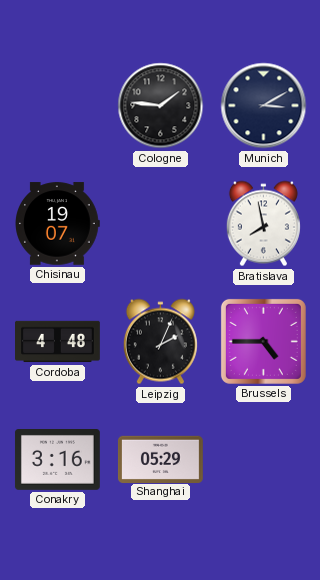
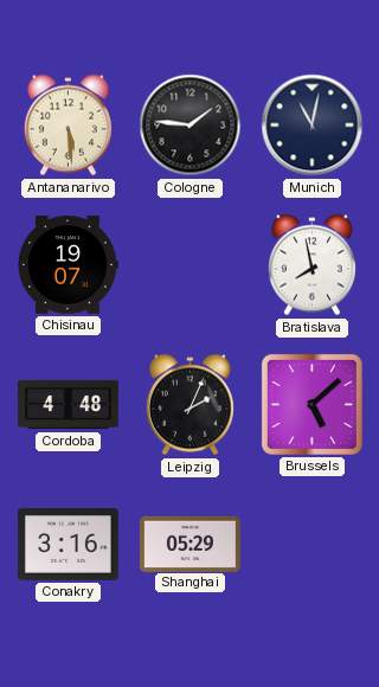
Antananarivo: none -> 5:29
Munich: 3:10 -> 11:02
Brussels: 4:45 -> 5:08
